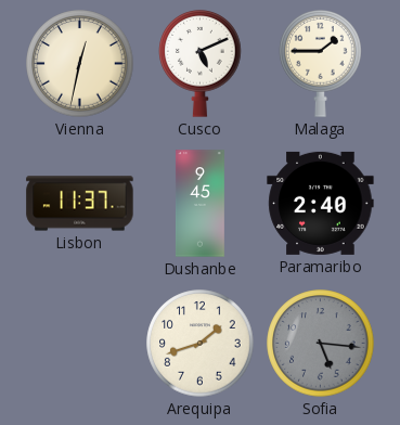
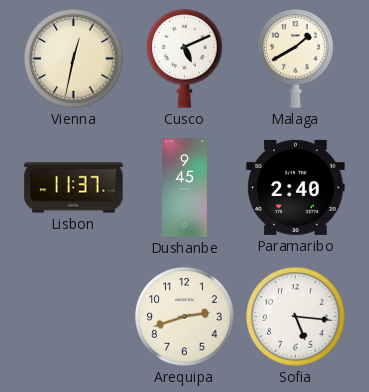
Malaga: 1:45 -> 1:40
Arequipa: 1:42 -> 2:42
Sofia dial: grey -> white
